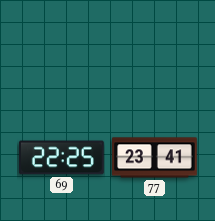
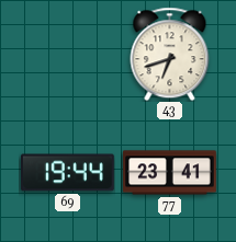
43: none -> 6:42
69: 22:25 -> 19:44
